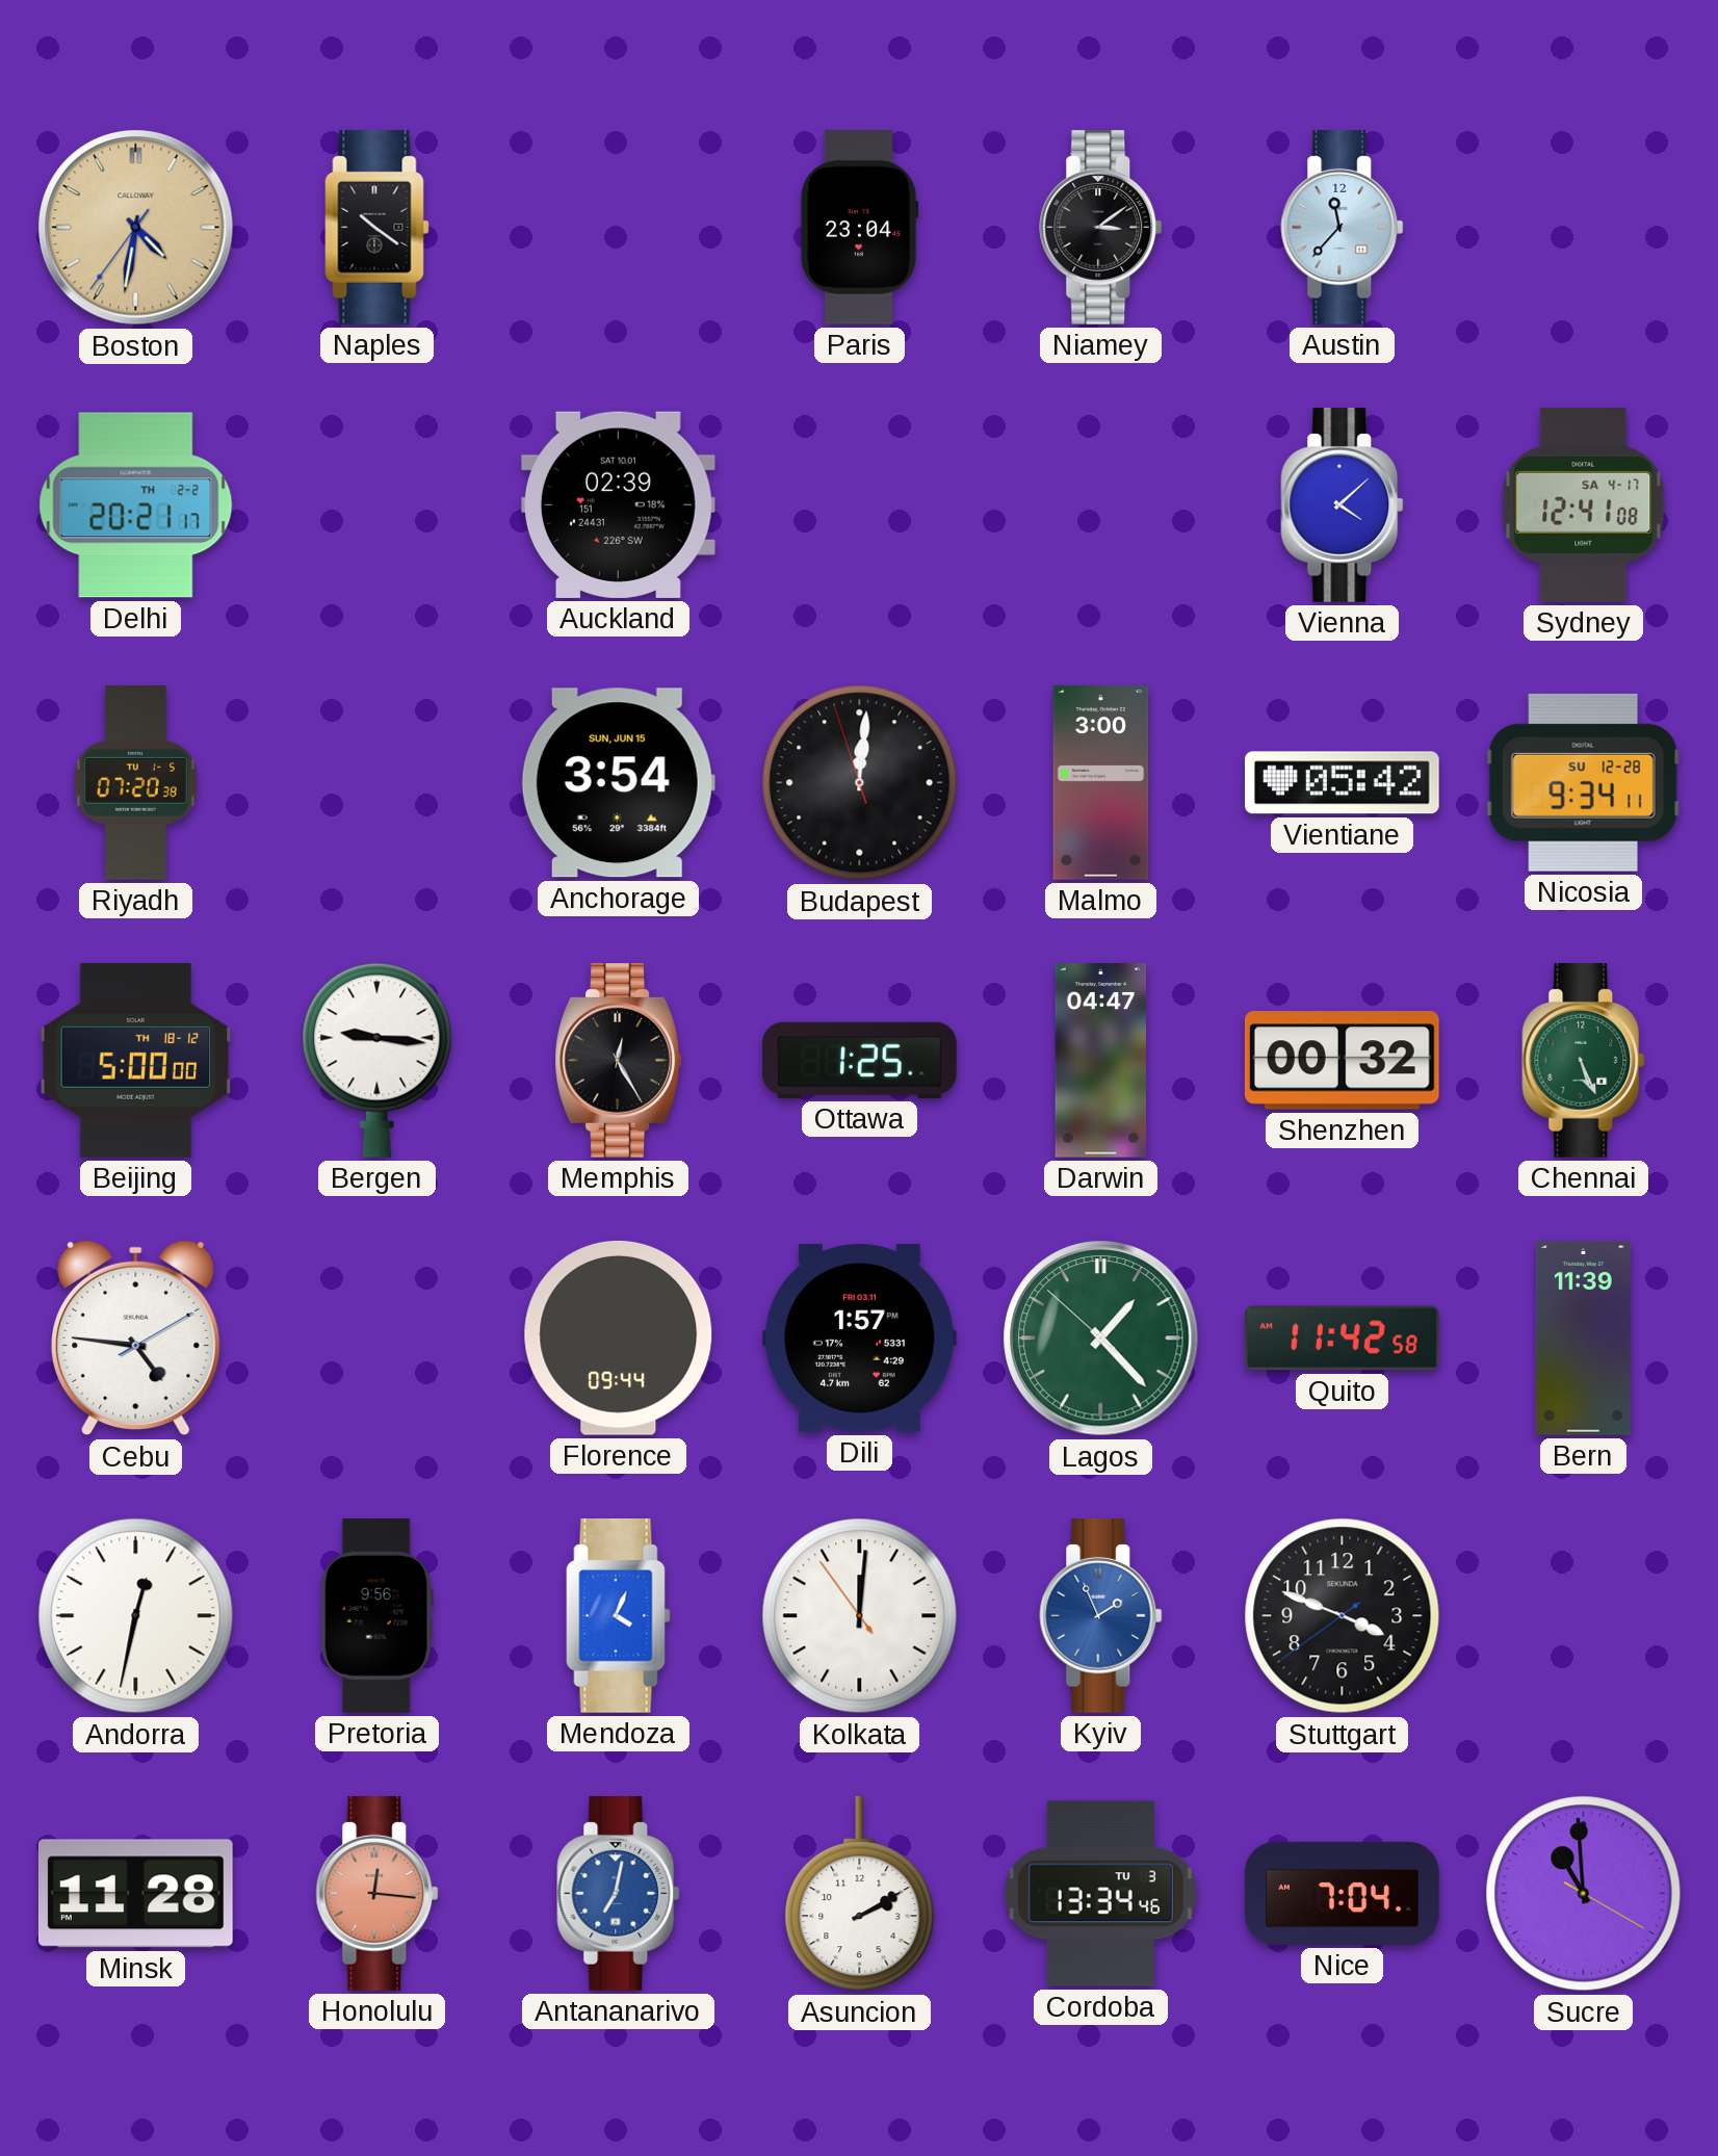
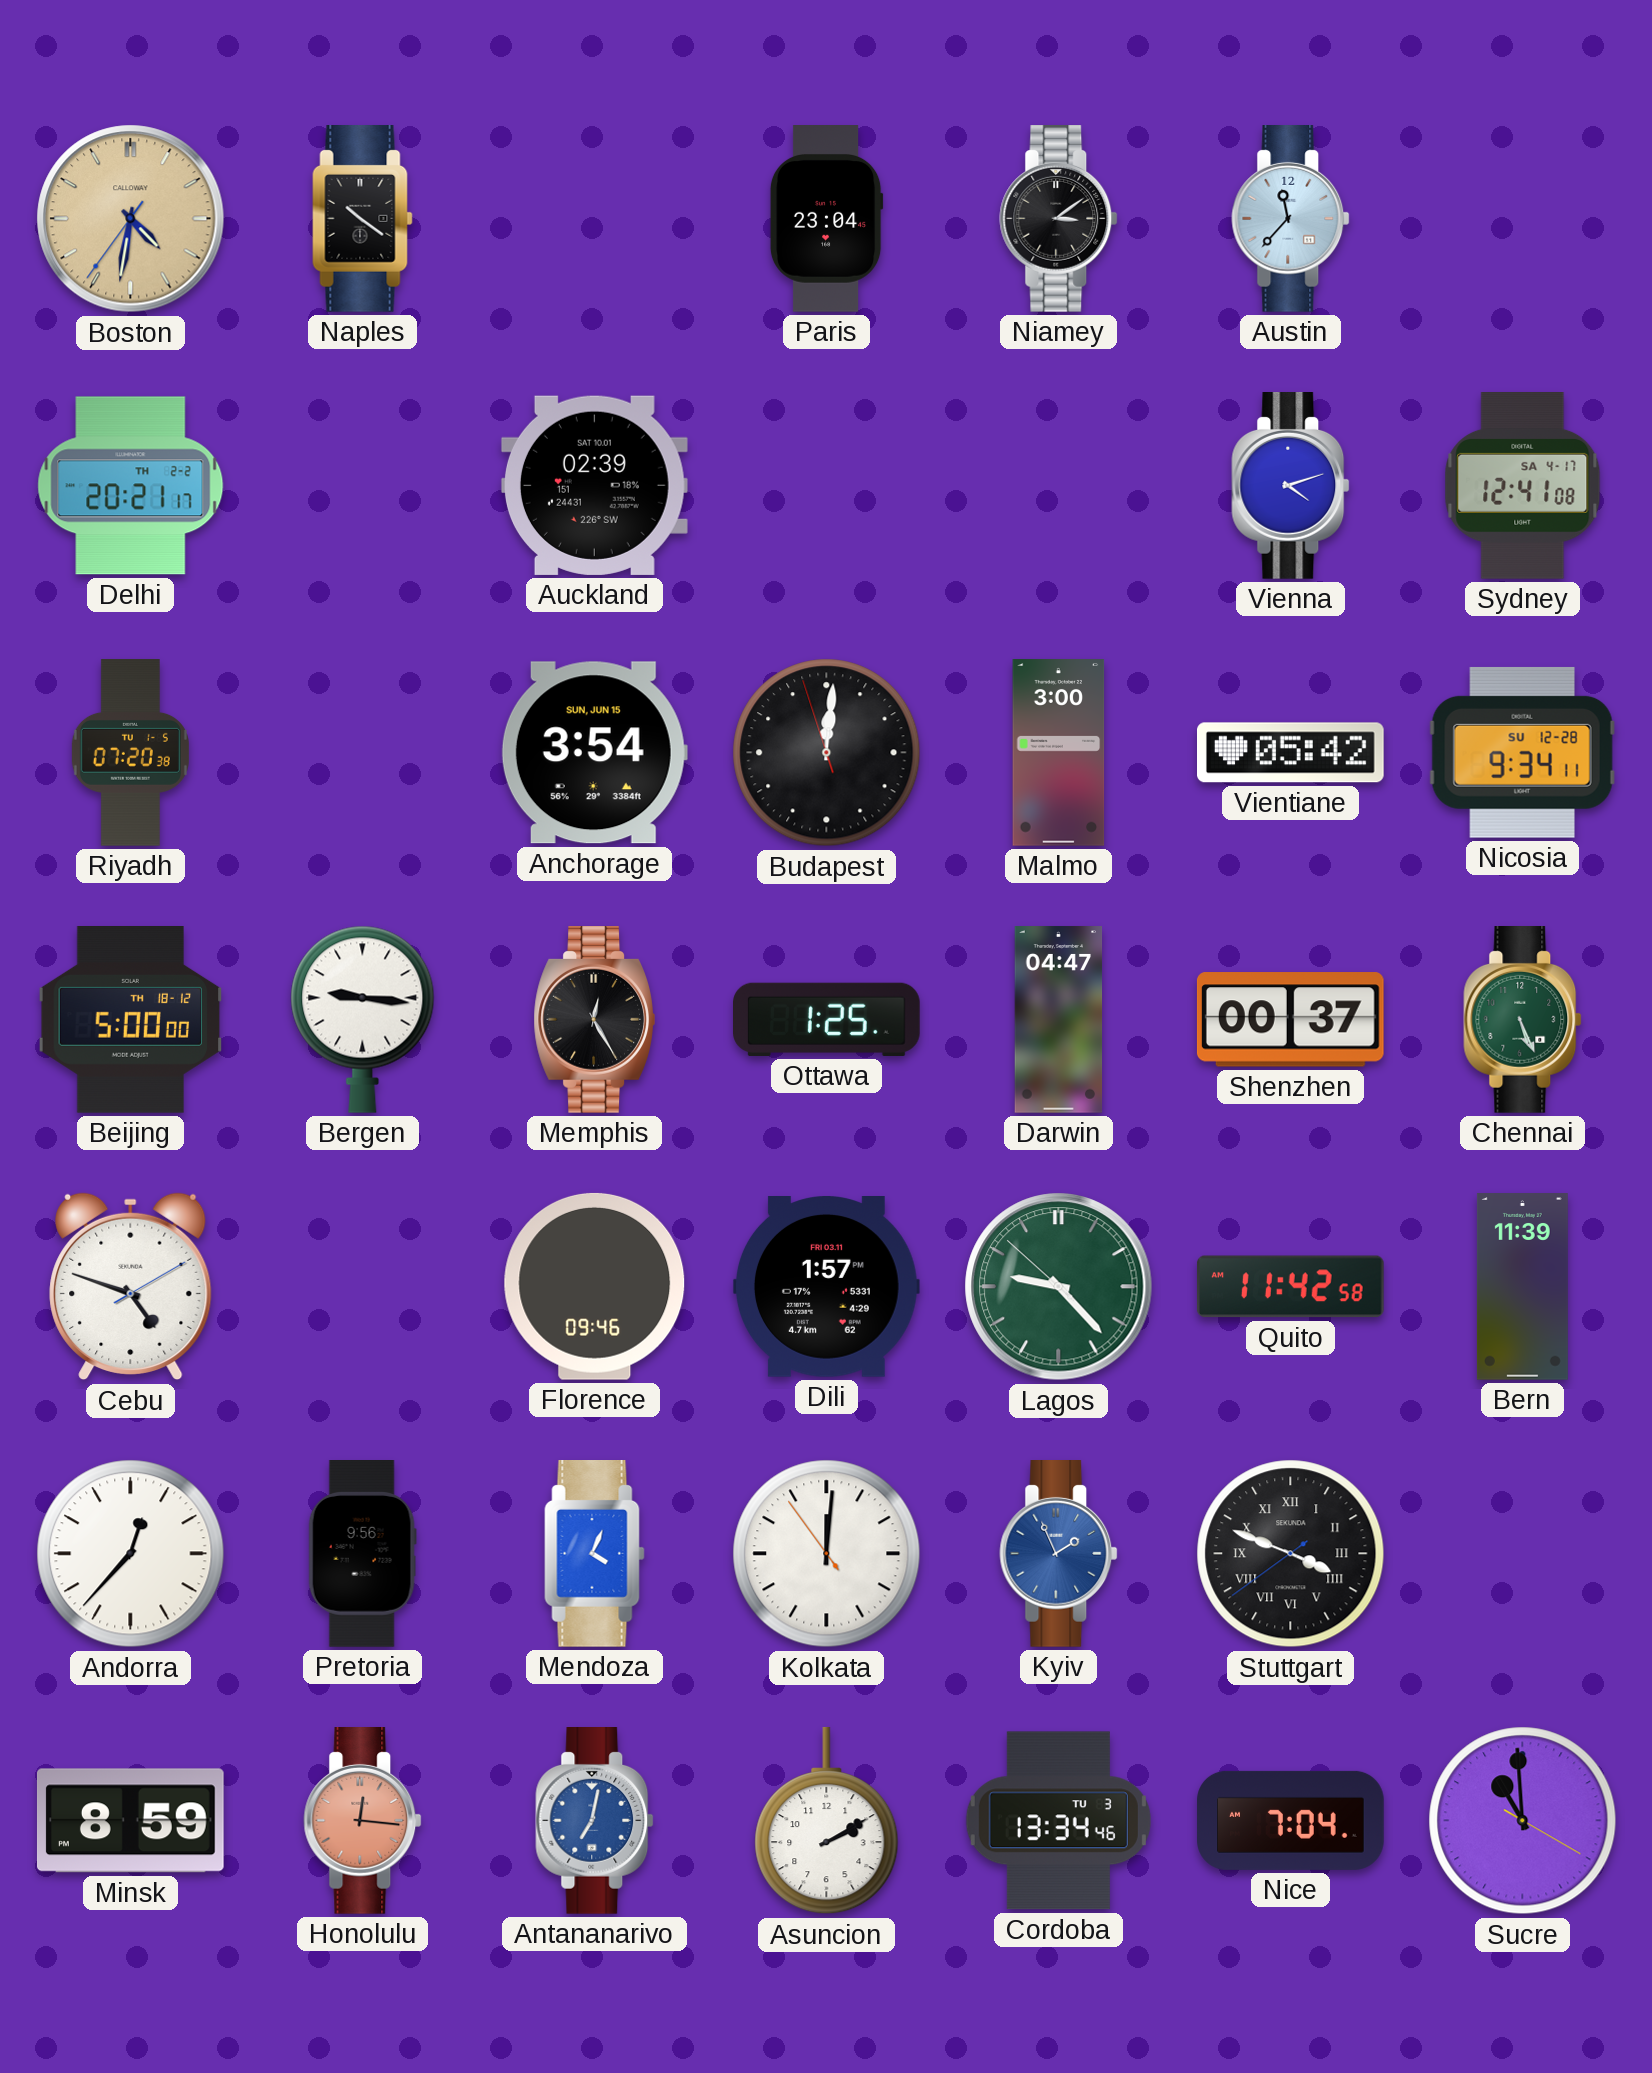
Vienna: 4:08 -> 4:12
Shenzhen: 00:32 -> 00:37
Cebu: 4:46 -> 4:48
Florence: 09:44 -> 09:46
Lagos: 1:22 -> 9:22
Andorra: 12:32 -> 12:37
Stuttgart numerals: Arabic -> Roman
Minsk: 11:28 -> 8:59
